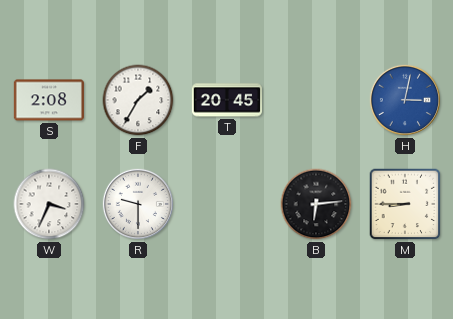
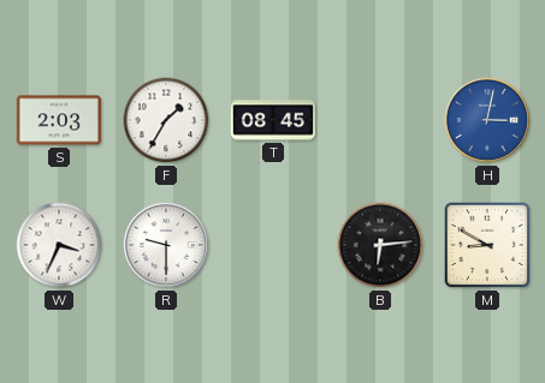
S: 2:08 -> 2:03
T: 20:45 -> 08:45
M: 8:45 -> 8:50
